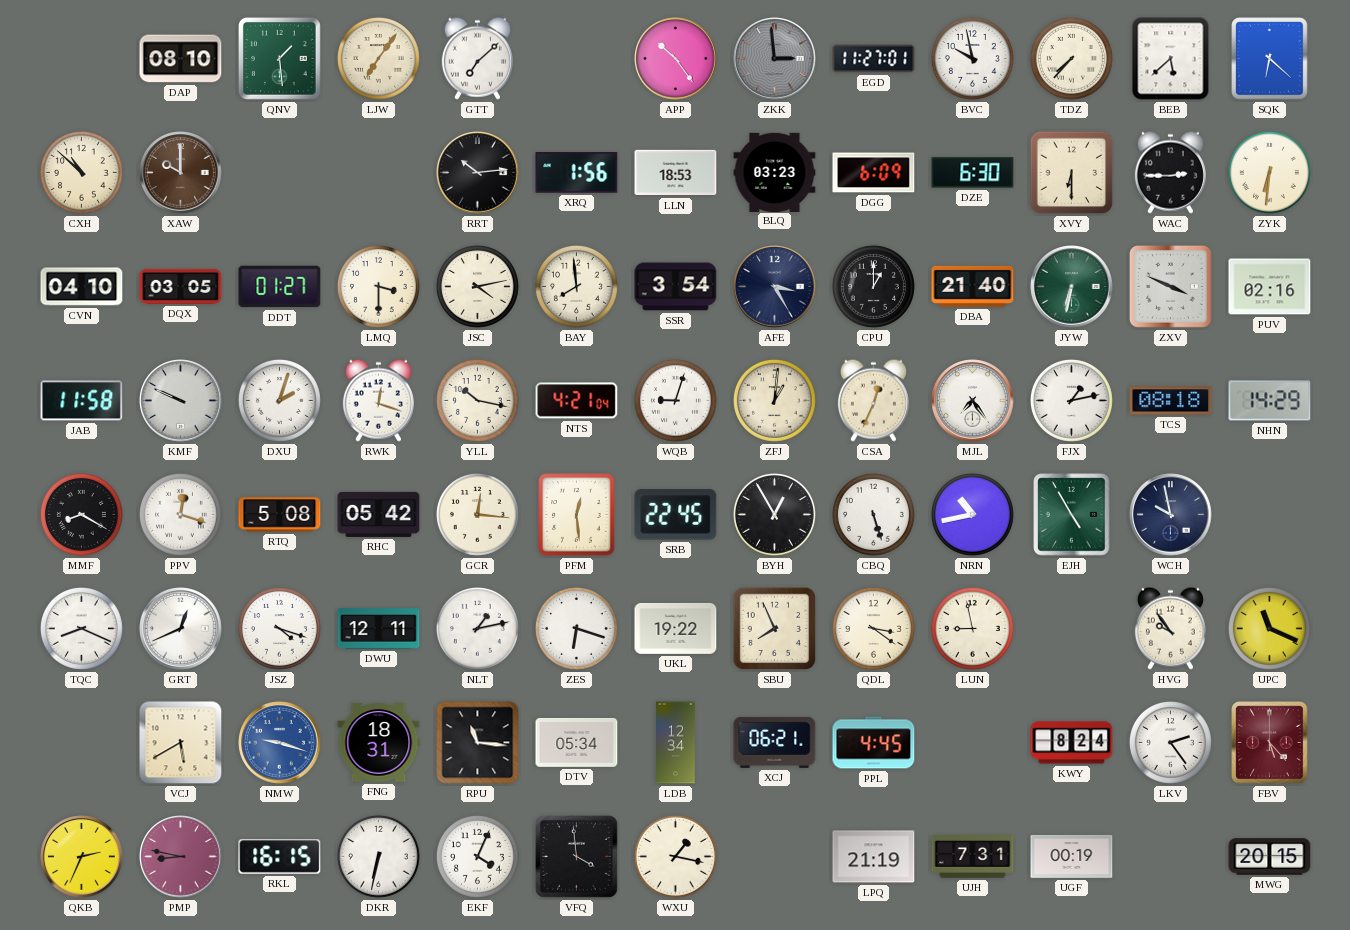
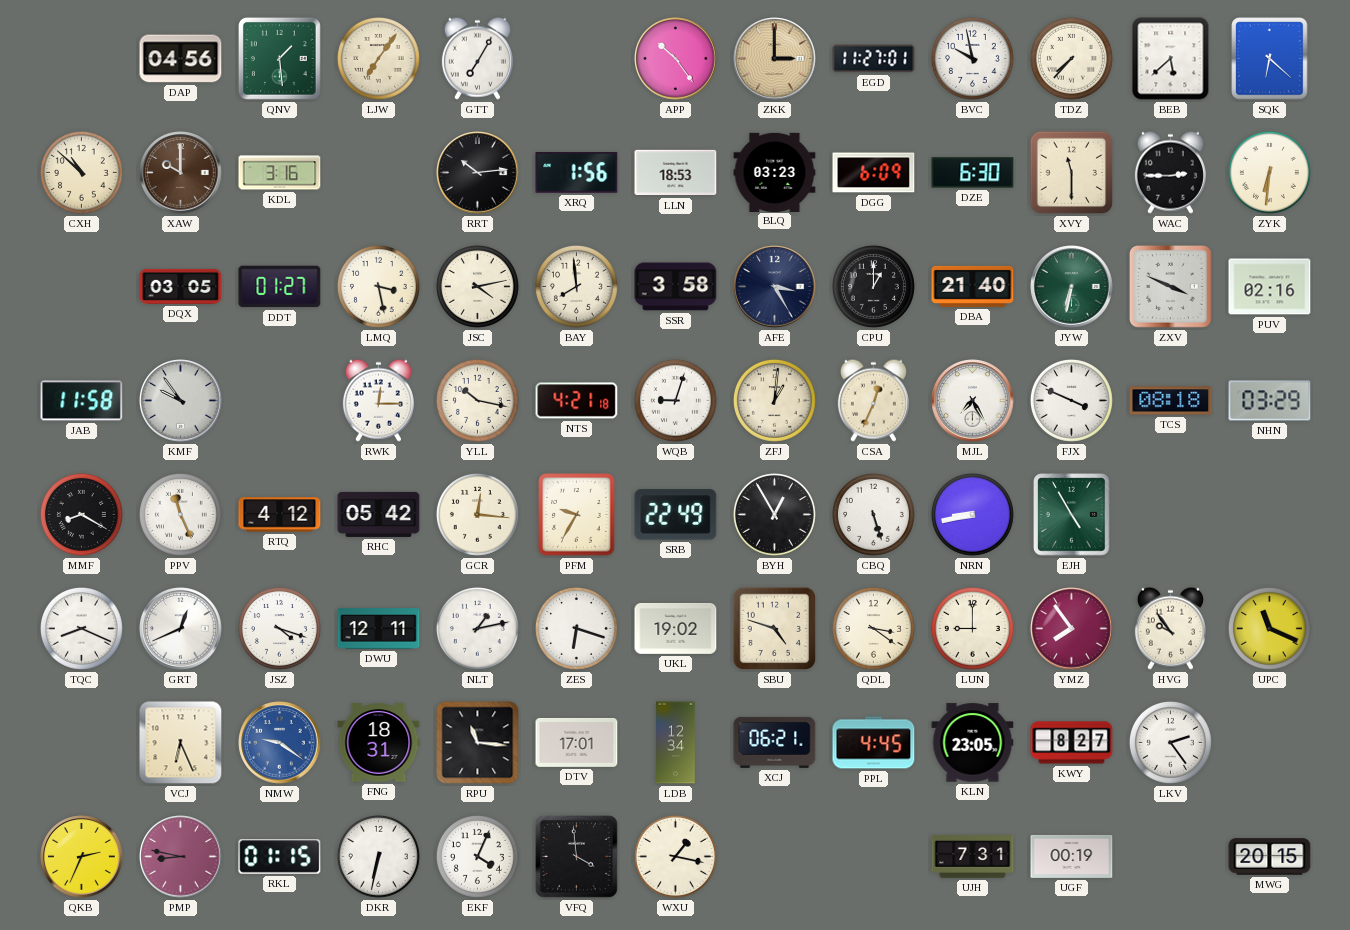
DAP: 08:10 -> 04:56
GTT: 7:08 -> 7:05
ZKK: 2:59 -> 3:00
ZKK dial: grey -> champagne
KDL: none -> 3:16
XVY: 6:30 -> 11:30
CVN: 04:10 -> none
LMQ: 3:30 -> 3:28
SSR: 3:54 -> 3:58
KMF: 9:49 -> 9:54
DXU: 2:03 -> none
RWK: 12:18 -> 12:15
NTS: 4:21:04 -> 4:21:18
MJL: 7:24 -> 7:25
FJX: 1:13 -> 3:49
NHN: 14:29 -> 03:29
PPV: 12:18 -> 11:26
RTQ: 5:08 -> 4:12
PFM: 12:29 -> 9:35
SRB: 22:45 -> 22:49
NRN: 10:43 -> 8:43
WCH: 9:58 -> none
UKL: 19:22 -> 19:02
SBU: 7:56 -> 4:48
LUN: 8:58 -> 9:00
YMZ: none -> 7:54
VCJ: 5:40 -> 6:26
NMW: 9:18 -> 9:21
DTV: 05:34 -> 17:01
KLN: none -> 23:05
KWY: 8:24 -> 8:27
FBV: 5:23 -> none
RKL: 16:15 -> 01:15
LPQ: 21:19 -> none
